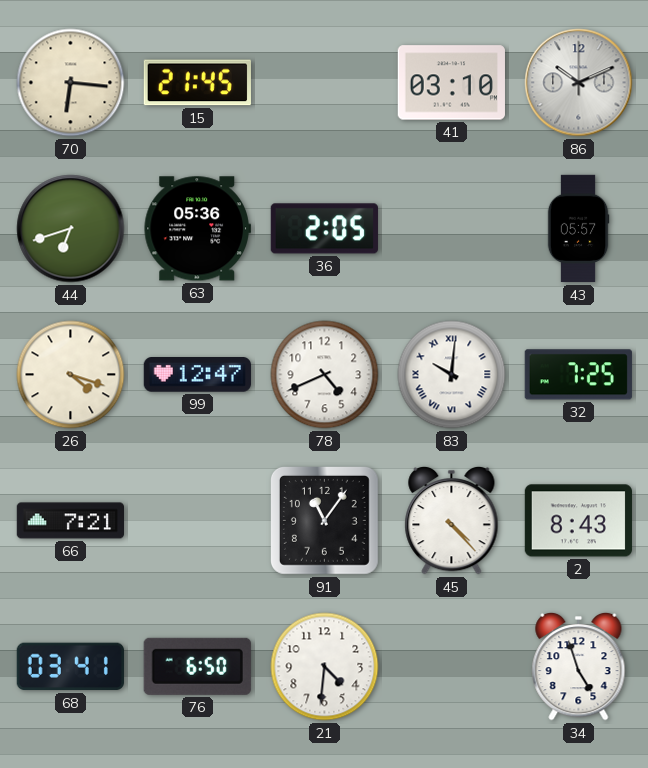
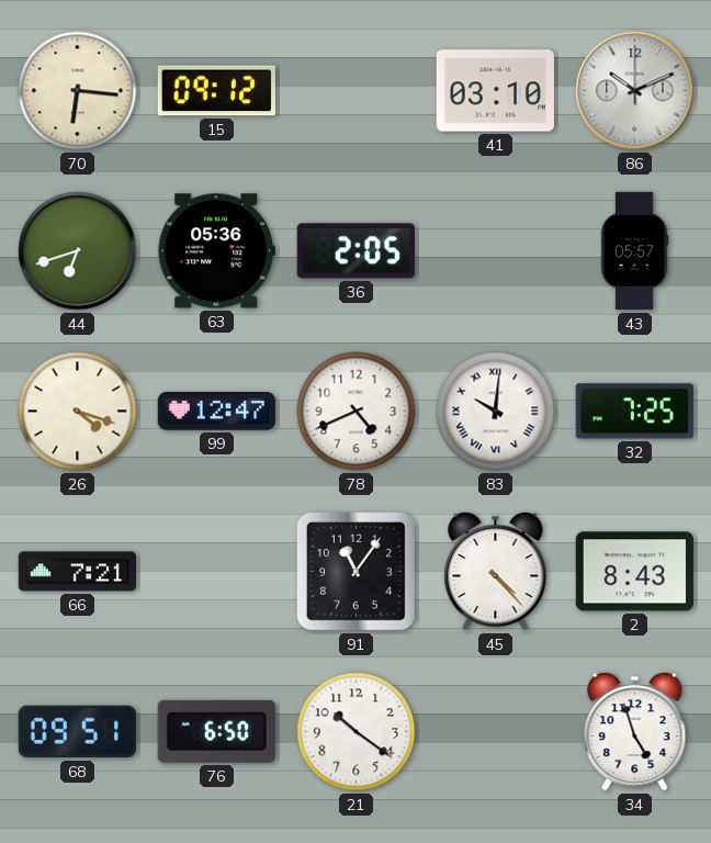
15: 21:45 -> 09:12
68: 03:41 -> 09:51
21: 4:31 -> 10:21
